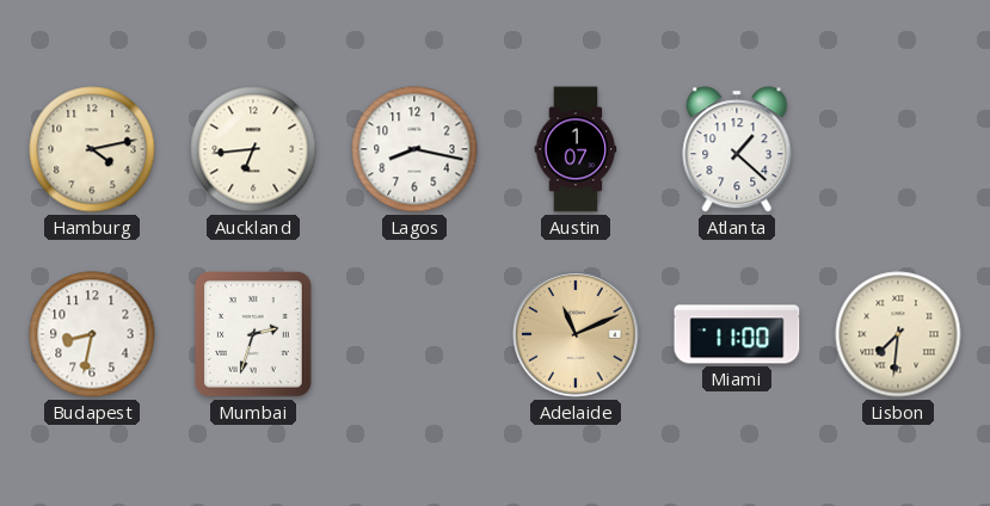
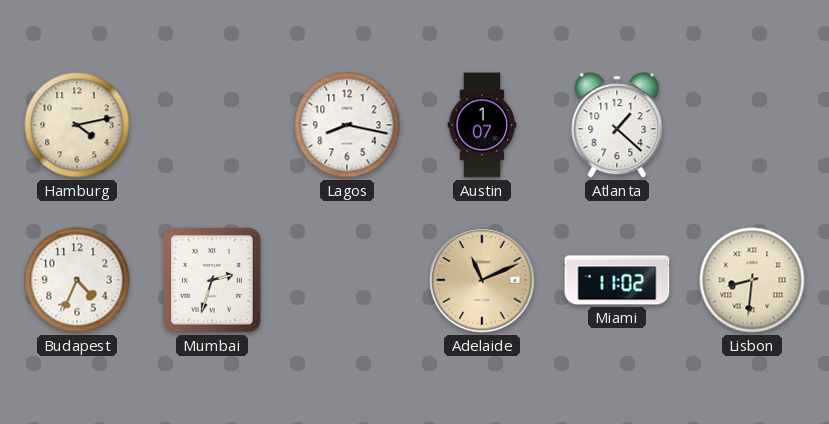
Auckland: 6:44 -> none
Budapest: 8:32 -> 4:34
Miami: 11:00 -> 11:02
Lisbon: 7:31 -> 8:31
